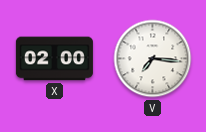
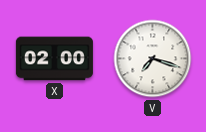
V: 7:16 -> 7:18
